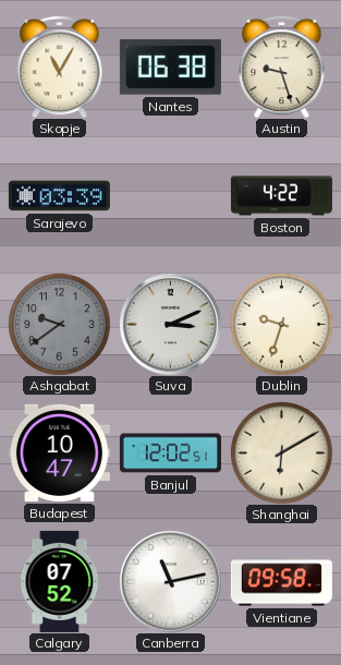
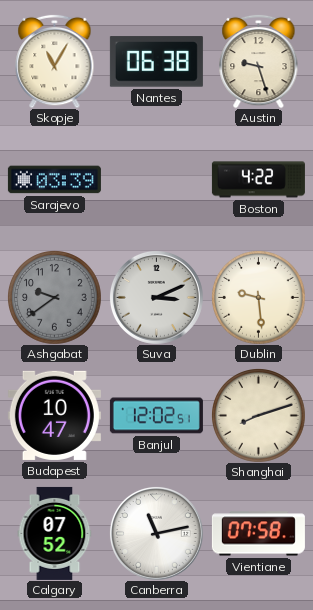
Dublin: 9:33 -> 9:29
Shanghai: 6:10 -> 8:12
Vientiane: 09:58 -> 07:58
